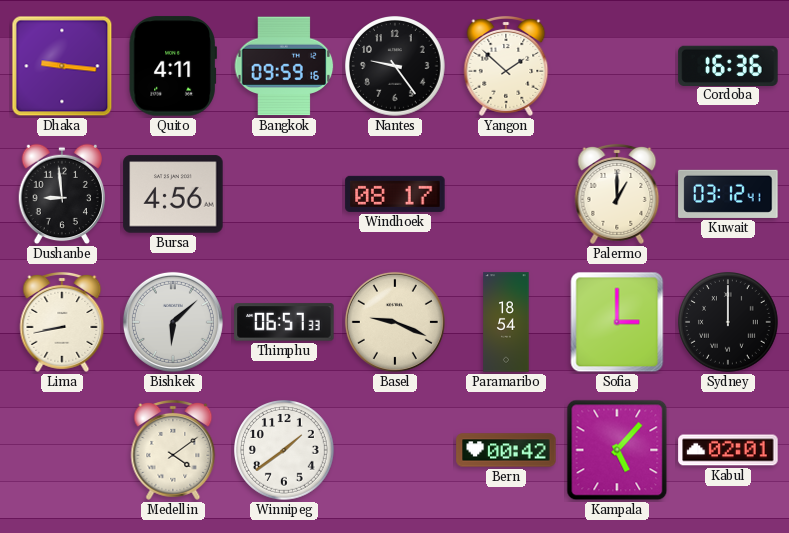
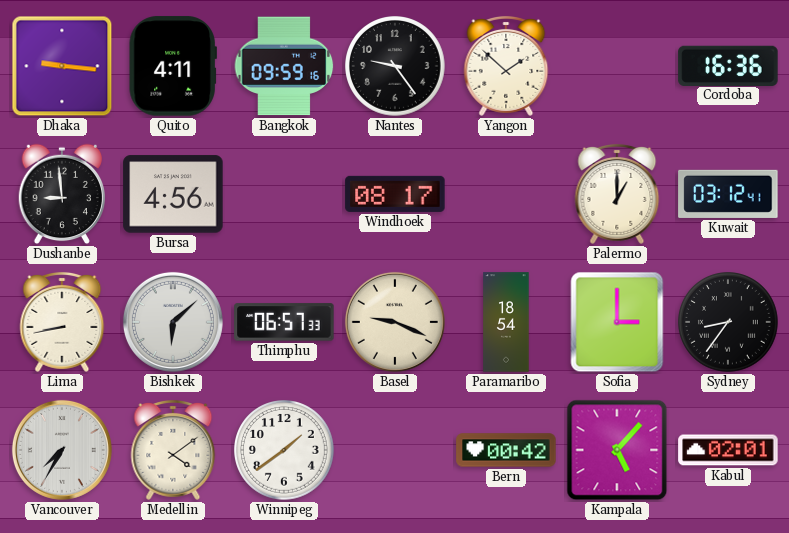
Sydney: 12:00 -> 8:36
Vancouver: none -> 7:35
